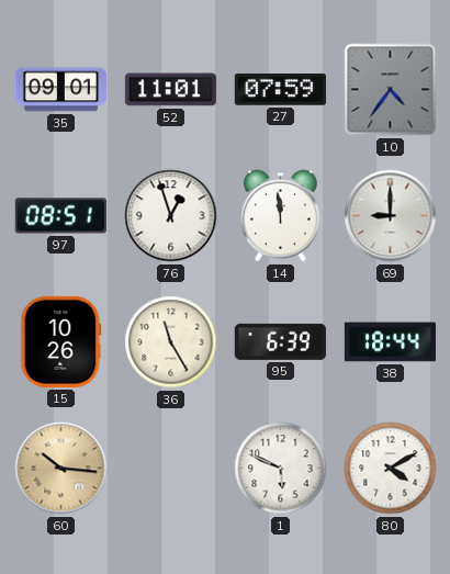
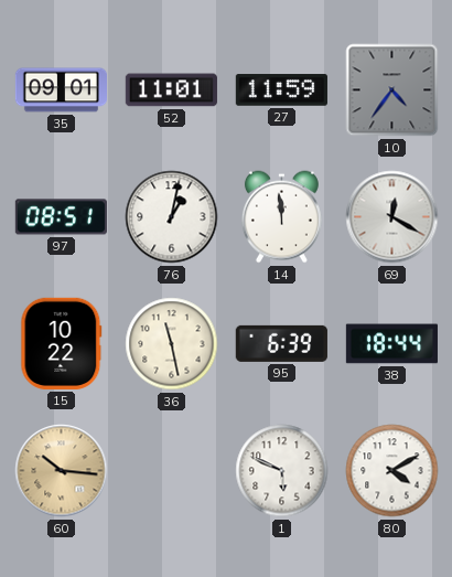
27: 07:59 -> 11:59
76: 12:57 -> 1:02
69: 9:00 -> 12:20
15: 10:26 -> 10:22
36: 11:25 -> 11:28
